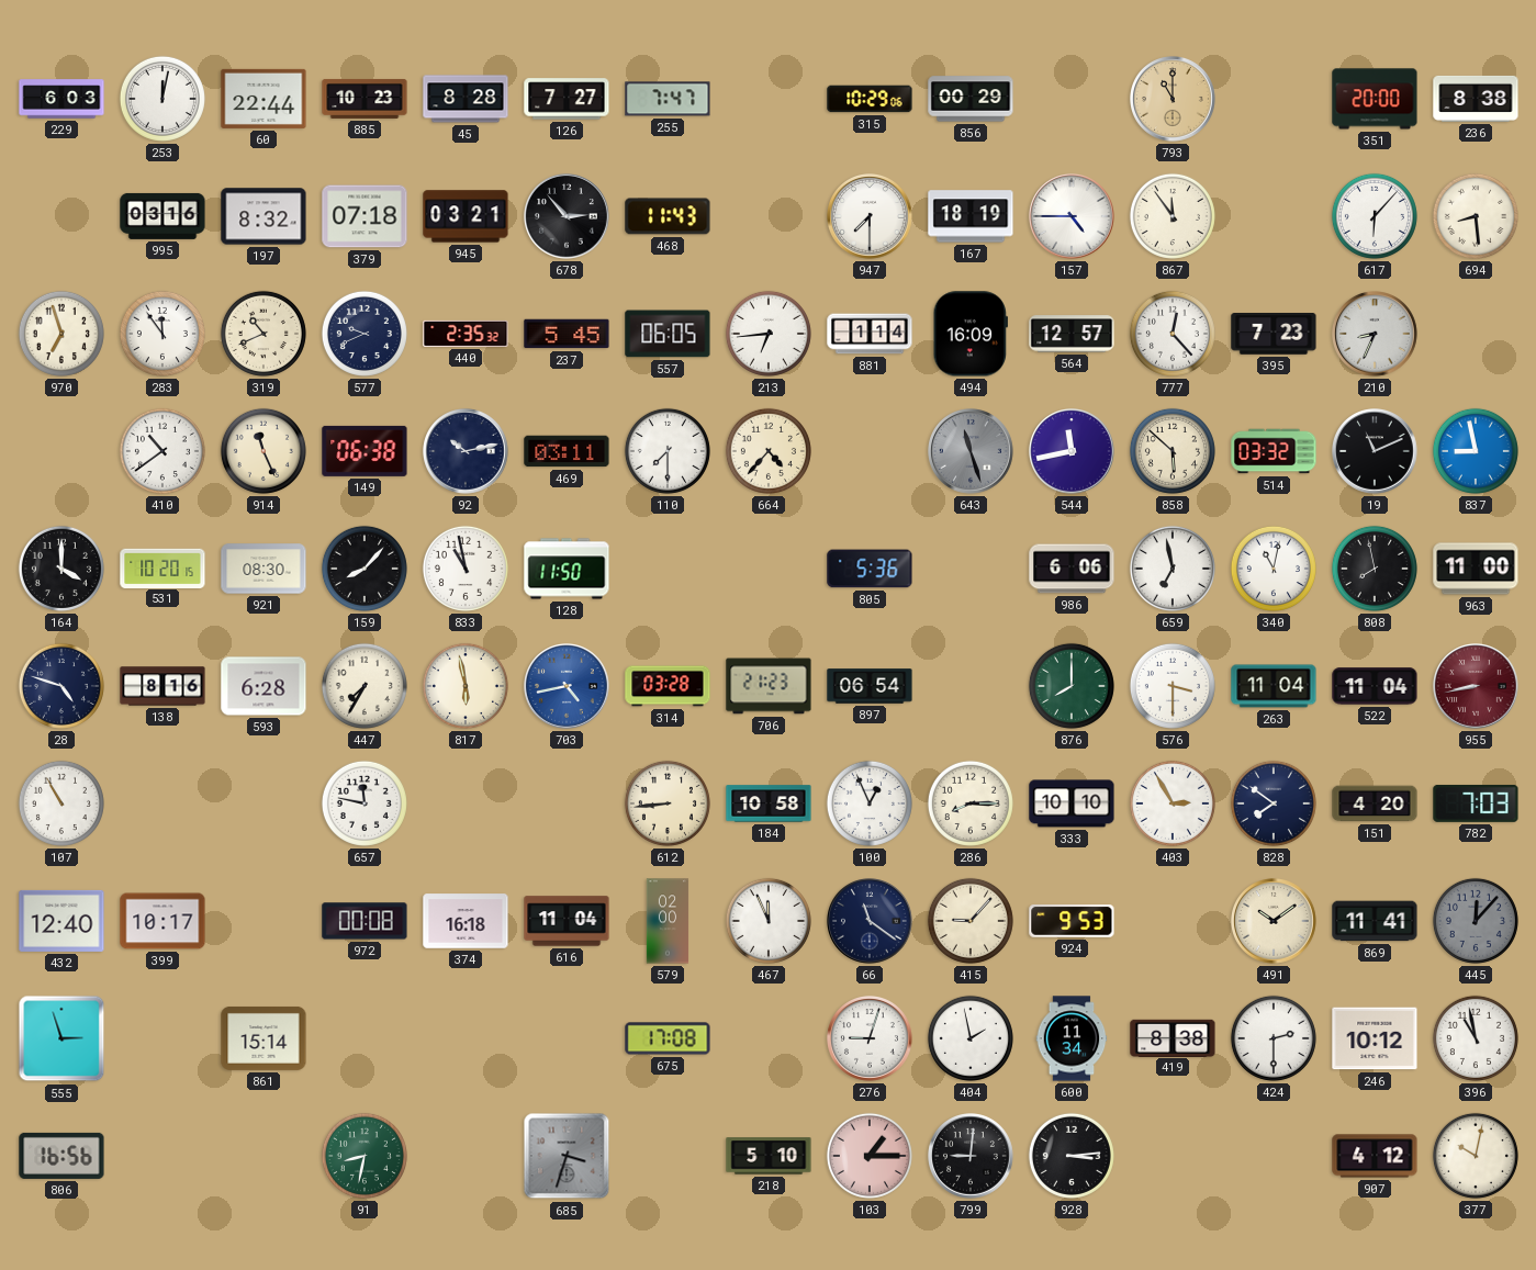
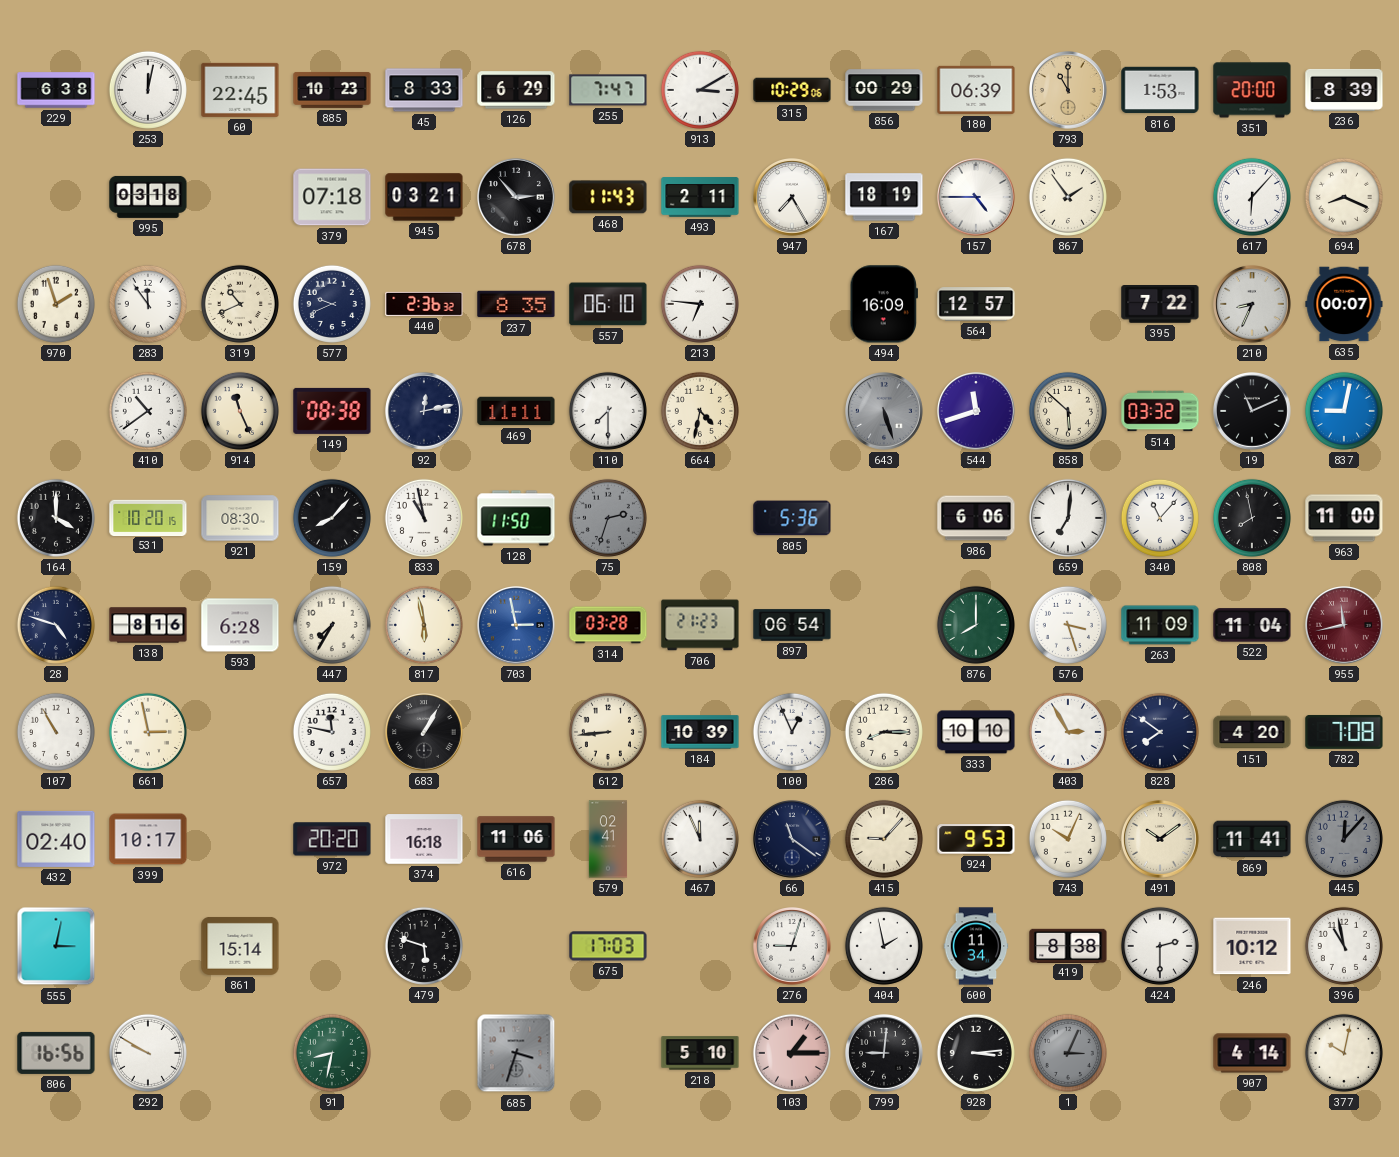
229: 6:03 -> 6:38
60: 22:44 -> 22:45
45: 8:28 -> 8:33
126: 7:27 -> 6:29
913: none -> 3:10
180: none -> 06:39
816: none -> 1:53
236: 8:38 -> 8:39
995: 03:16 -> 03:18
197: 8:32 -> none
493: none -> 2:11
947: 7:30 -> 7:25
867: 11:54 -> 1:54
694: 8:29 -> 8:19
970: 6:57 -> 1:57
440: 2:35 -> 2:36
237: 5:45 -> 8:35
557: 06:05 -> 06:10
213: 6:44 -> 6:46
881: 1:14 -> none
777: 12:23 -> none
395: 7:23 -> 7:22
635: none -> 00:07
149: 06:38 -> 08:38
92: 10:13 -> 12:13
469: 03:11 -> 11:11
664: 4:37 -> 4:32
643: 11:27 -> 5:27
544: 11:43 -> 11:42
837: 8:58 -> 9:02
75: none -> 2:33
659: 6:58 -> 7:01
340: 11:02 -> 11:07
703: 4:43 -> 2:58
576: 3:30 -> 3:27
263: 11:04 -> 11:09
955: 8:43 -> 11:43
661: none -> 2:58
683: none -> 1:05
184: 10:58 -> 10:39
782: 7:03 -> 7:08
432: 12:40 -> 02:40
972: 00:08 -> 20:20
616: 11:04 -> 11:06
579: 02:00 -> 02:41
743: none -> 10:04
555: 2:57 -> 3:02
479: none -> 5:48
675: 17:08 -> 17:03
292: none -> 9:50
1: none -> 3:04
907: 4:12 -> 4:14
